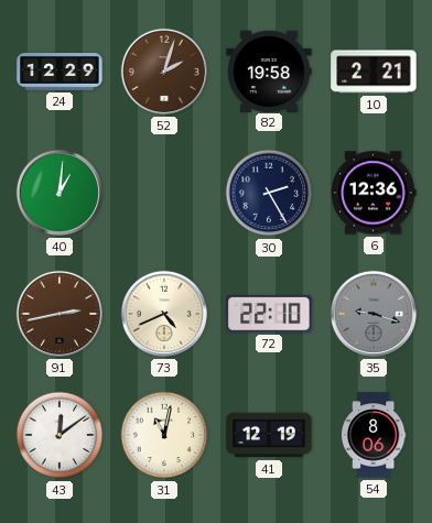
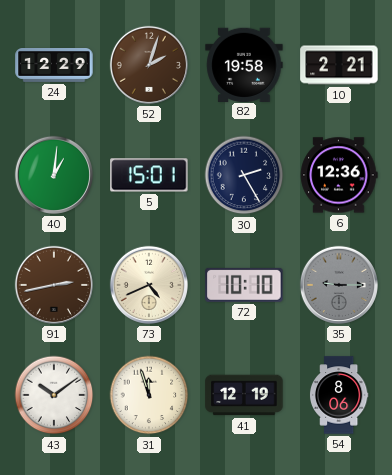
5: none -> 15:01
72: 22:10 -> 10:10
35: 9:18 -> 9:15
43: 12:09 -> 10:09
31: 11:02 -> 11:57
